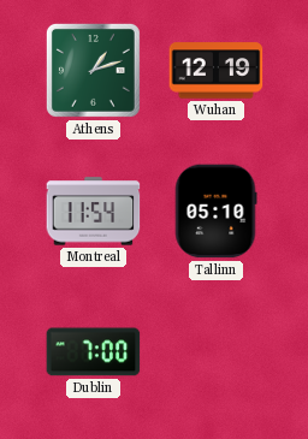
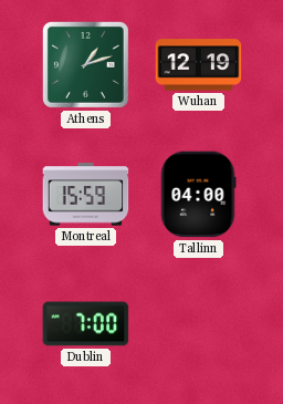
Montreal: 11:54 -> 15:59
Tallinn: 05:10 -> 04:00
